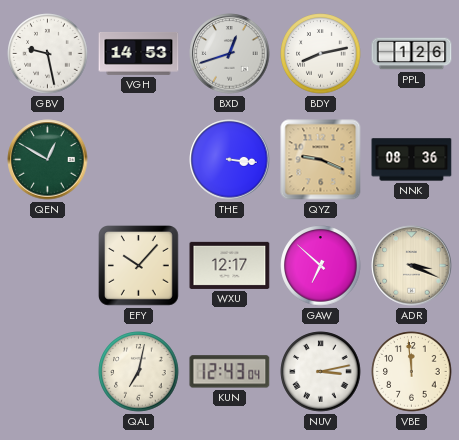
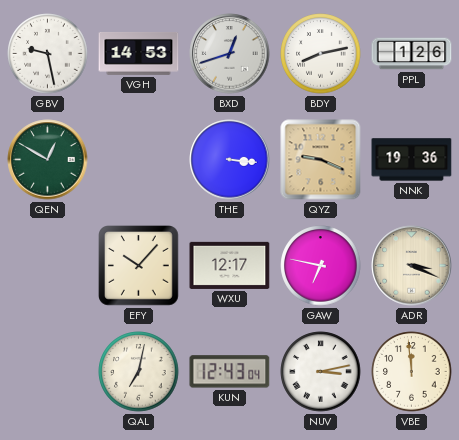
NNK: 08:36 -> 19:36
GAW: 6:52 -> 6:47
